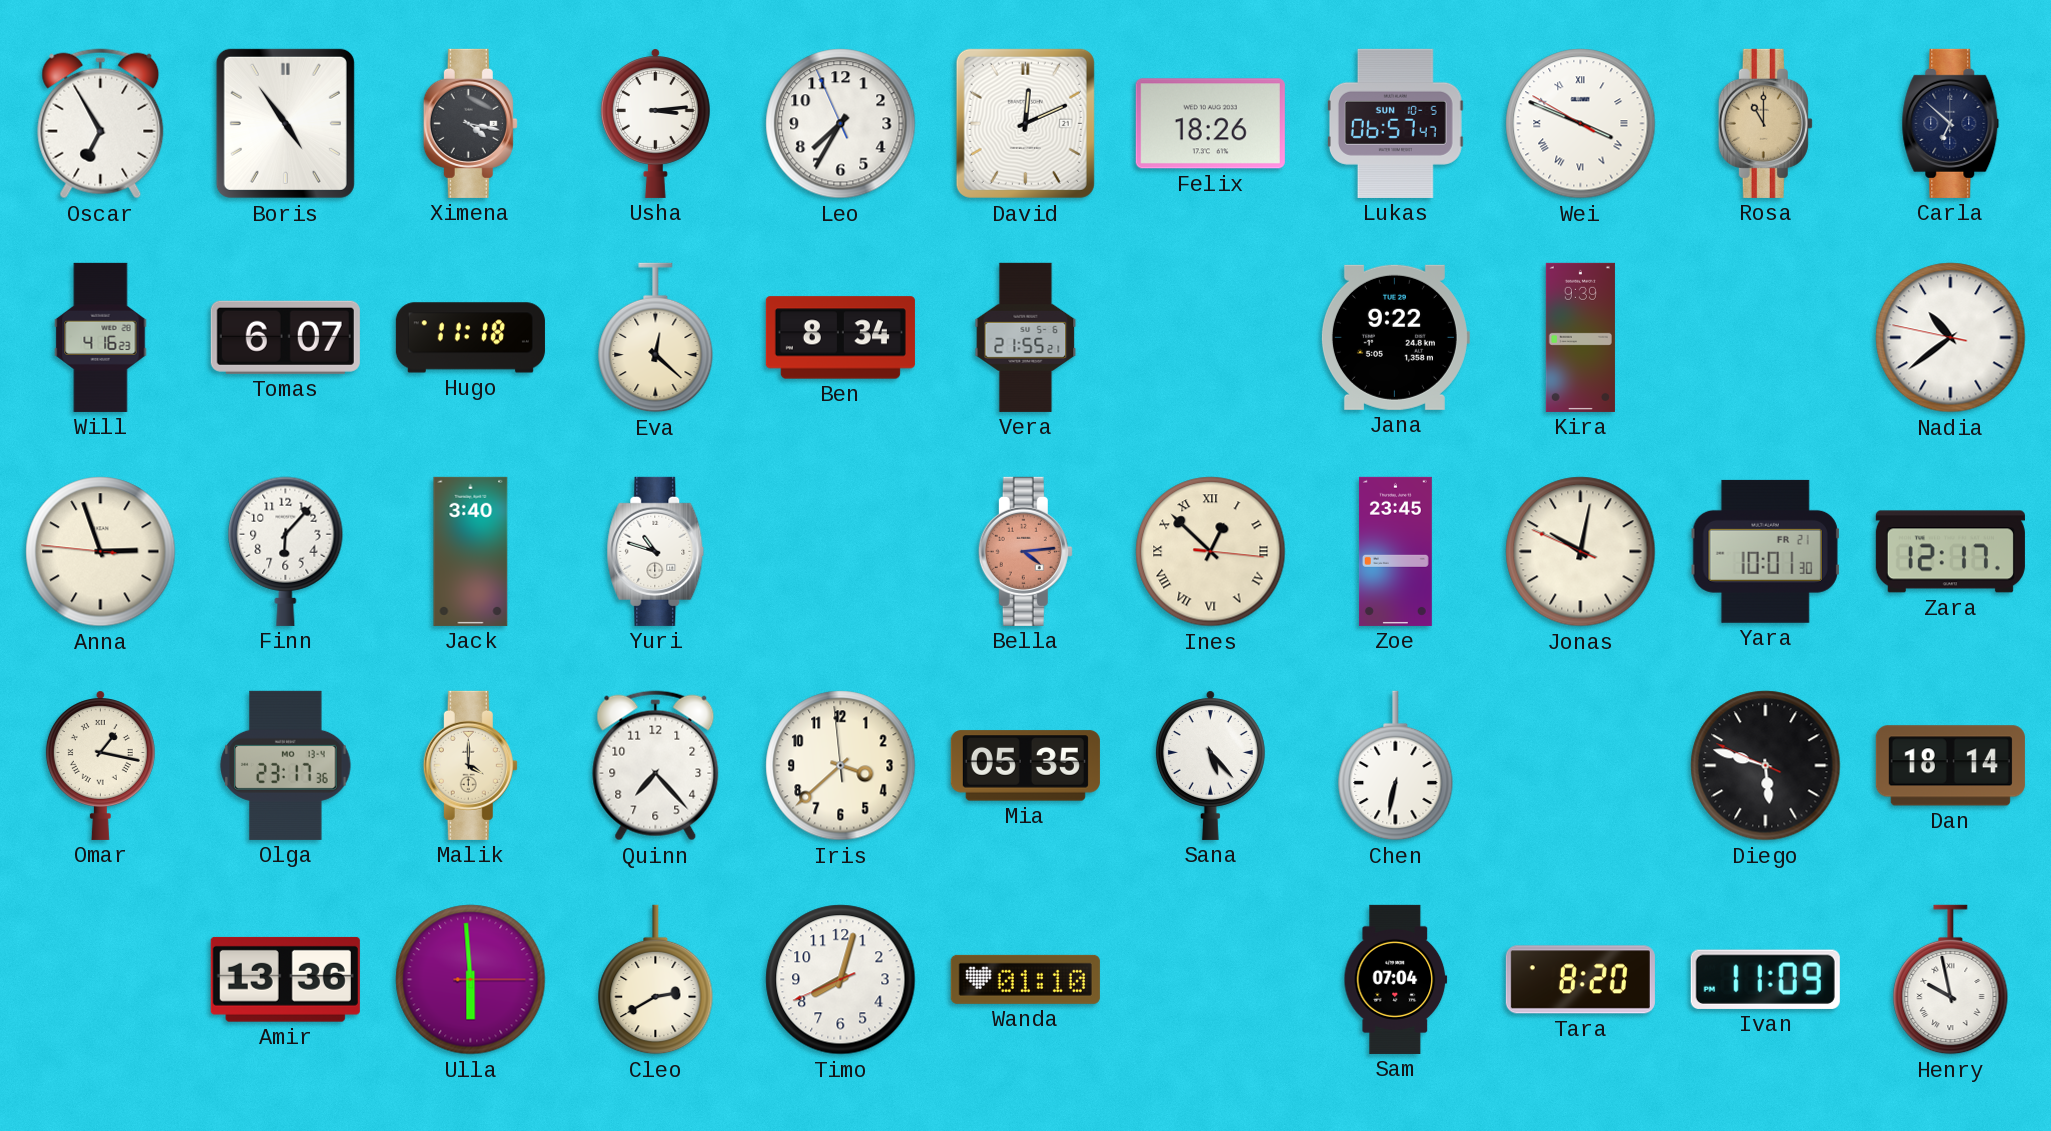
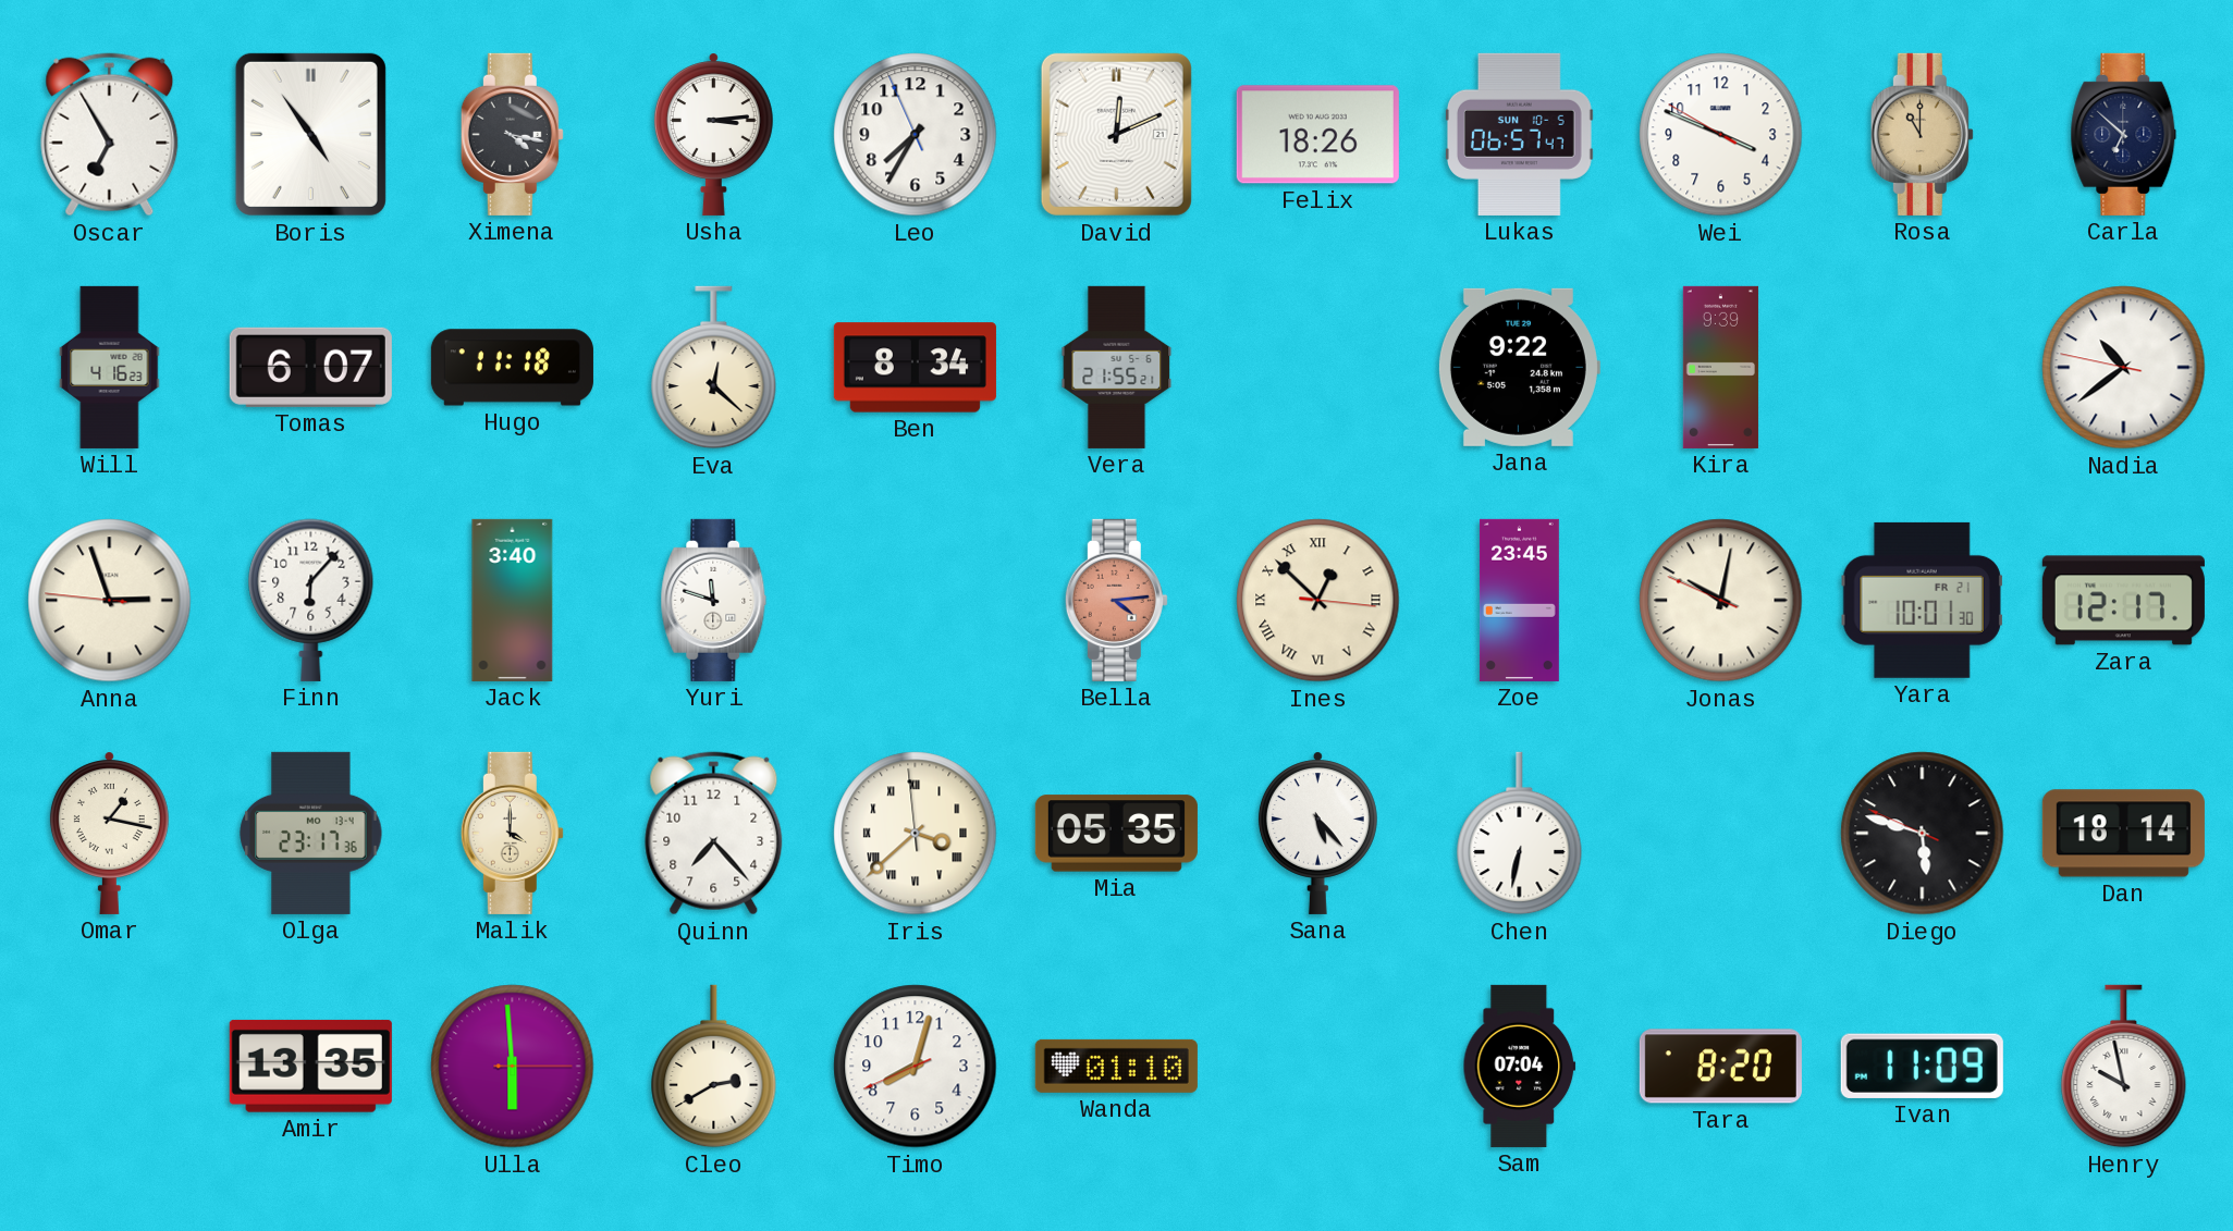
Wei numerals: Roman -> Arabic
Yuri: 10:48 -> 11:48
Iris numerals: Arabic -> Roman
Amir: 13:36 -> 13:35
